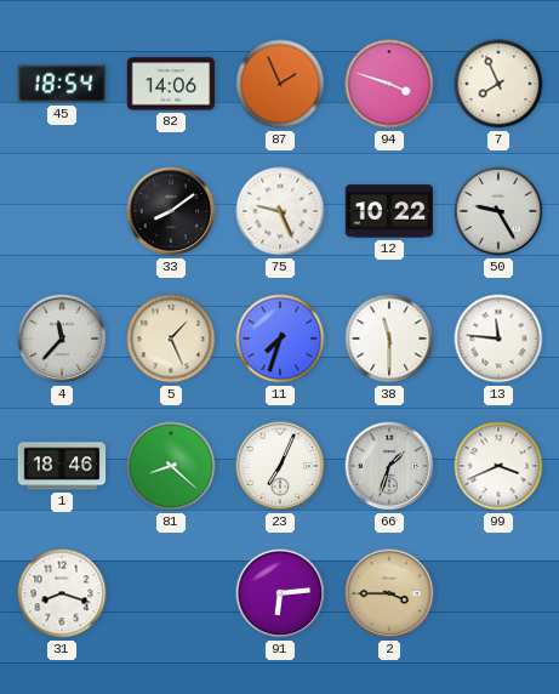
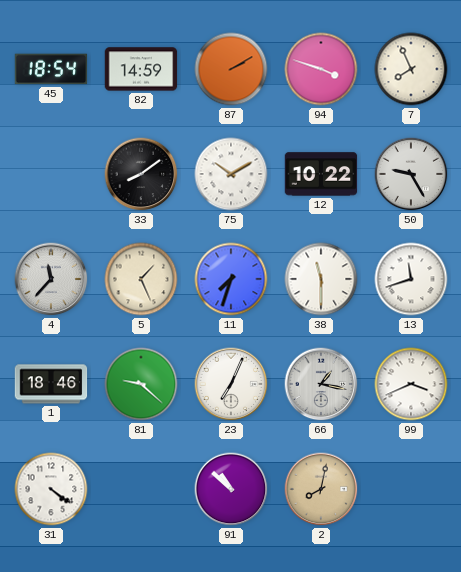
82: 14:06 -> 14:59
87: 1:56 -> 2:10
75: 9:26 -> 10:10
13: 11:46 -> 11:42
81: 8:22 -> 9:22
66: 1:33 -> 1:17
31: 8:18 -> 4:21
91: 6:14 -> 10:52
2: 3:45 -> 8:02
